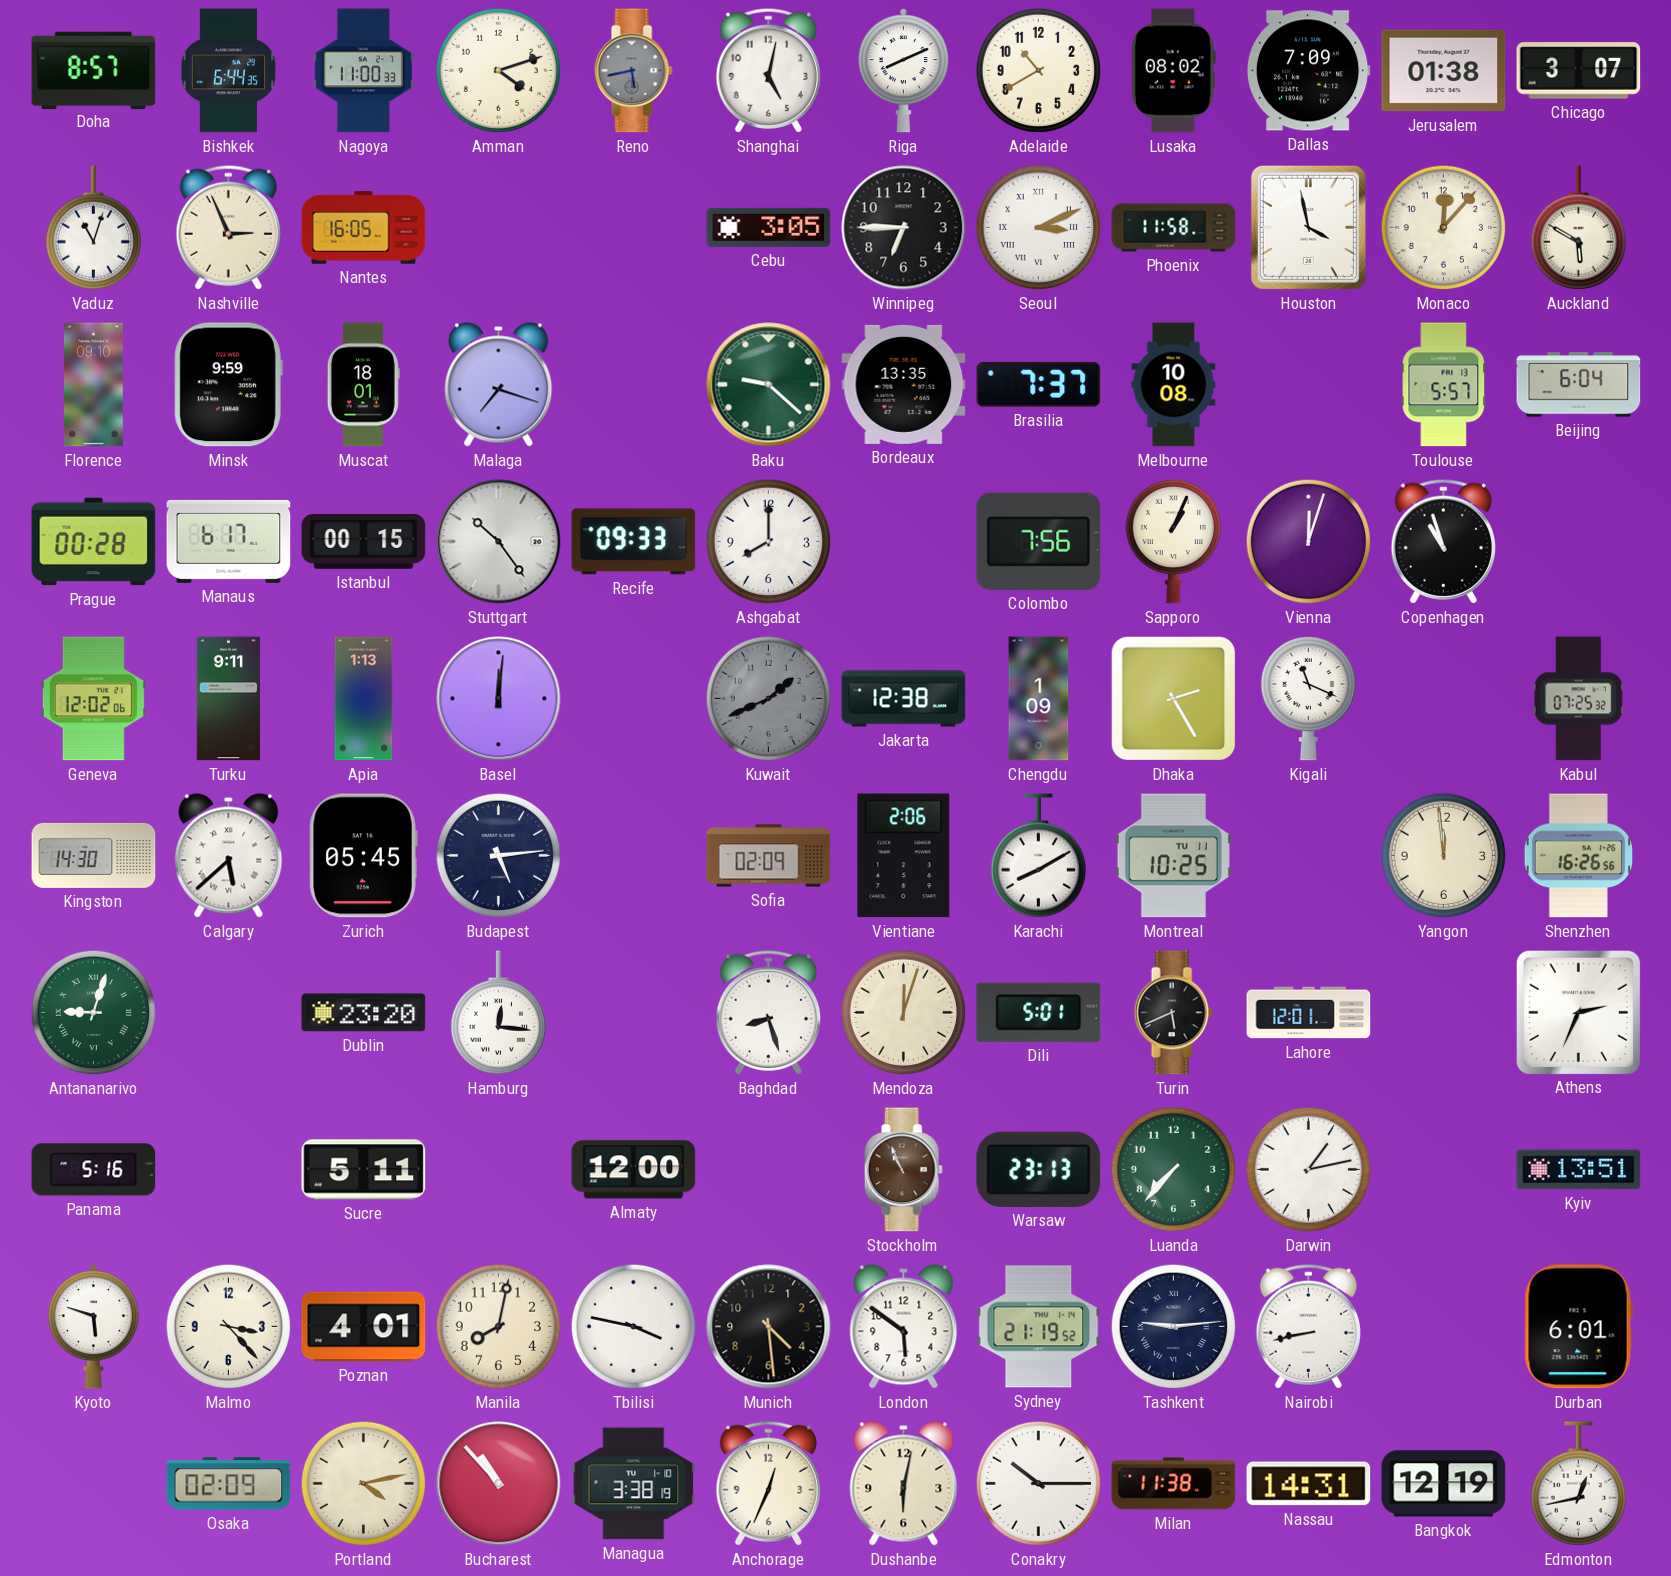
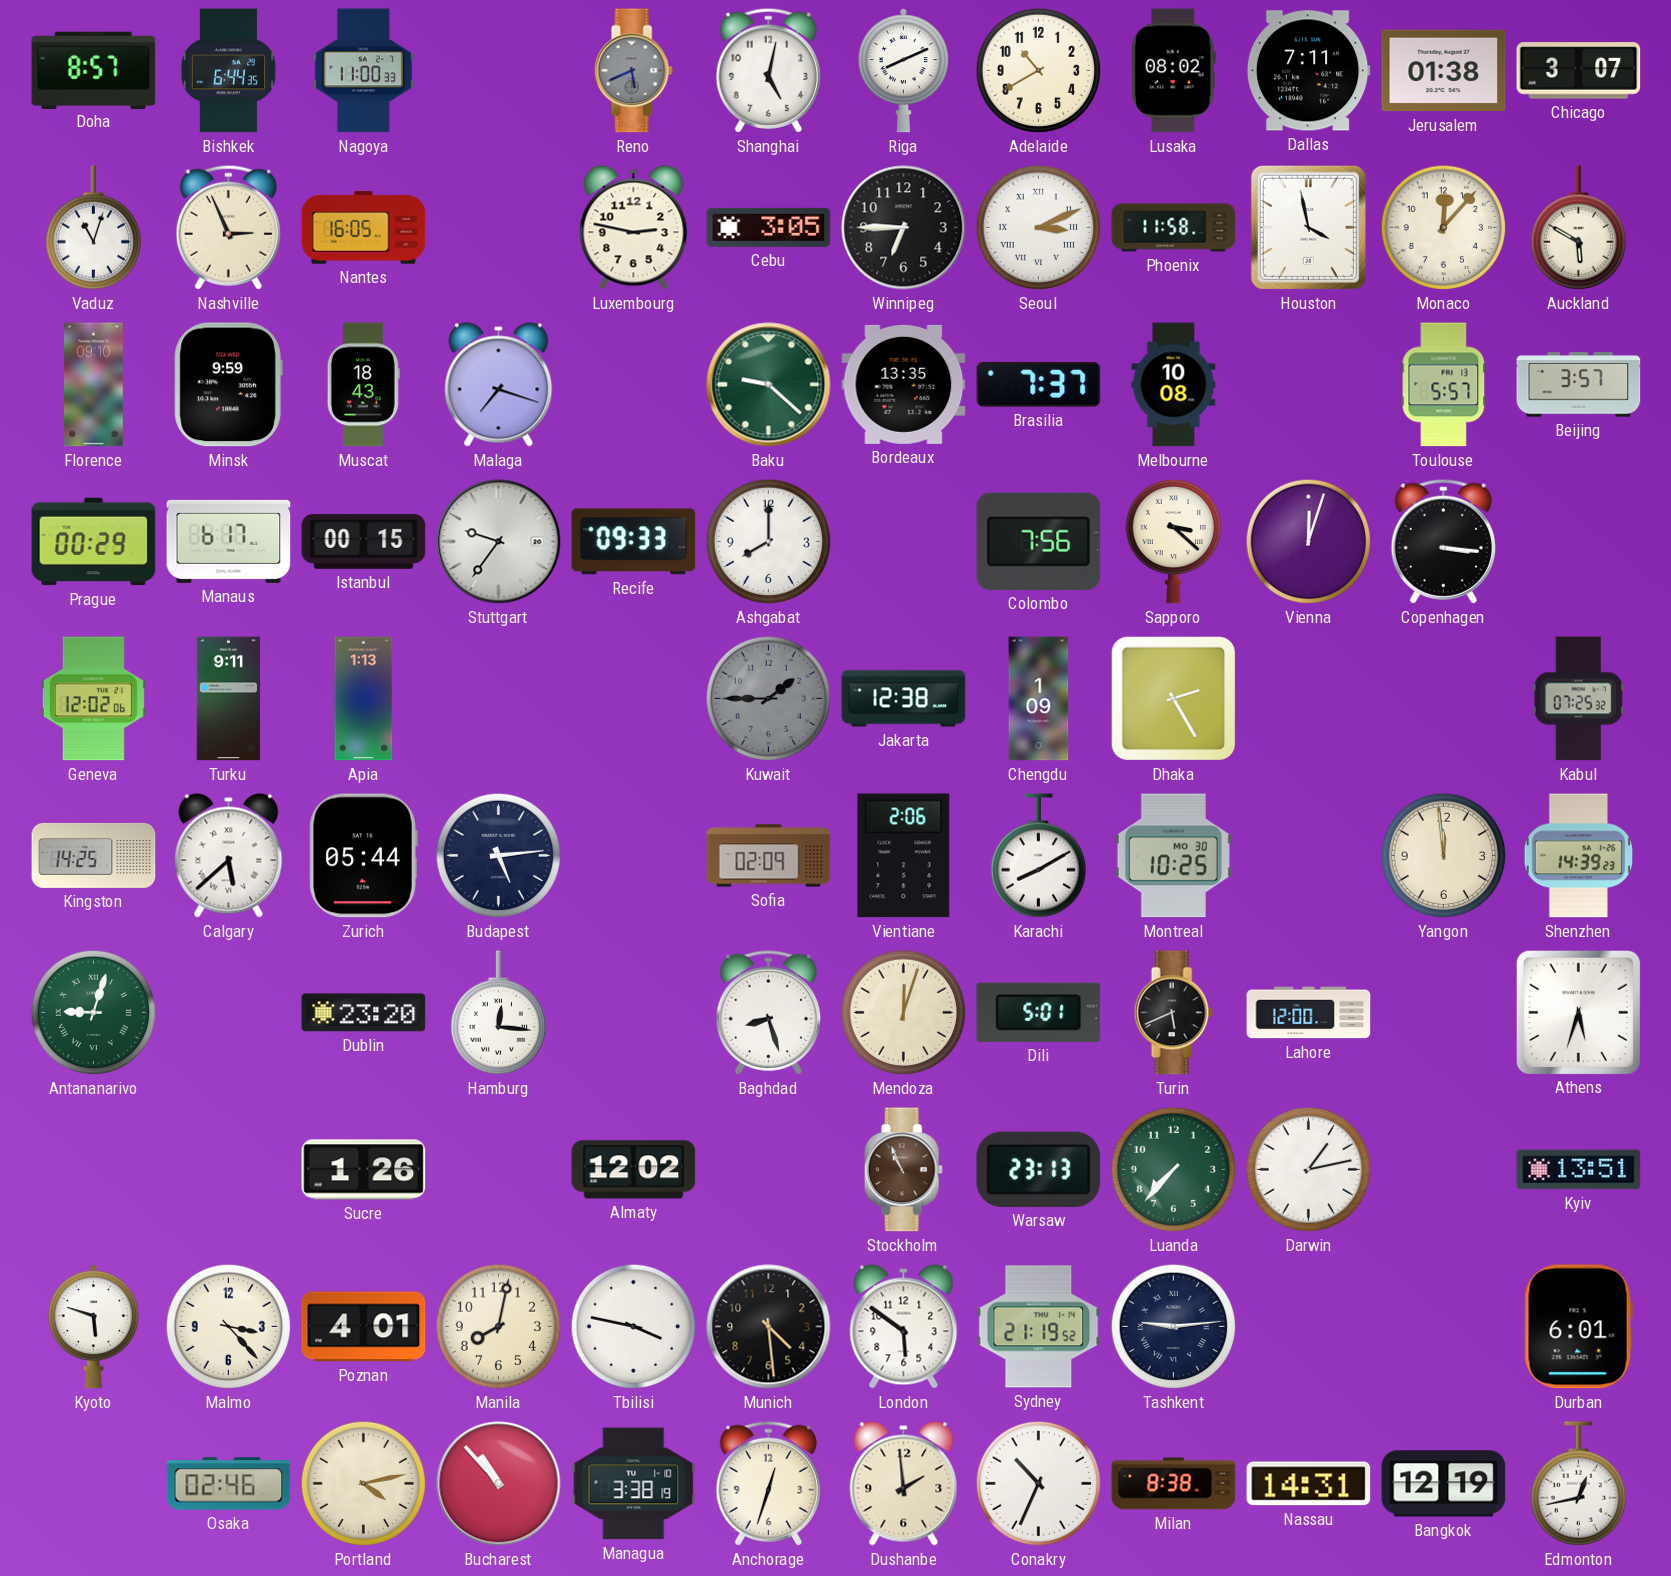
Amman: 4:12 -> none
Reno: 5:43 -> 5:41
Dallas: 7:09 -> 7:11
Luxembourg: none -> 2:47
Muscat: 18:01 -> 18:43
Beijing: 6:04 -> 3:57
Prague: 00:28 -> 00:29
Stuttgart: 10:24 -> 9:36
Sapporo: 1:04 -> 3:22
Copenhagen: 10:57 -> 3:16
Basel: 12:01 -> none
Kuwait: 1:41 -> 1:45
Kigali: 11:19 -> none
Kingston: 14:30 -> 14:25
Zurich: 05:45 -> 05:44
Montreal date: TU 11 -> MO 30
Shenzhen: 16:26 -> 14:39
Lahore: 12:01 -> 12:00
Athens: 2:34 -> 5:33
Panama: 5:16 -> none
Sucre: 5:11 -> 1:26
Almaty: 12:00 -> 12:02
Nairobi: 8:43 -> none
Osaka: 02:09 -> 02:46
Anchorage: 12:34 -> 12:33
Dushanbe: 6:02 -> 1:59
Conakry: 10:15 -> 10:34
Milan: 11:38 -> 8:38
